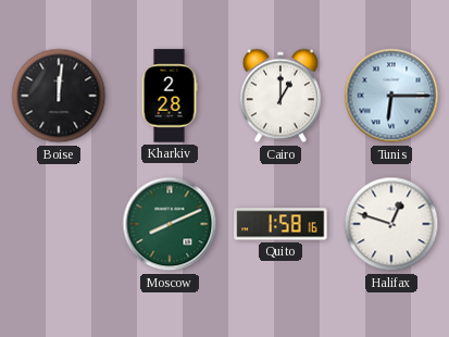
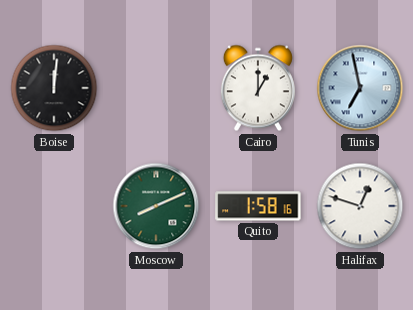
Kharkiv: 2:28 -> none
Tunis: 6:15 -> 6:58
